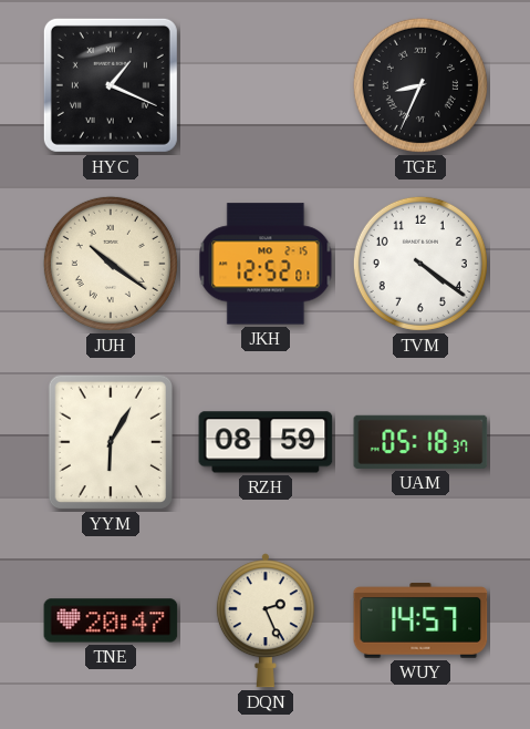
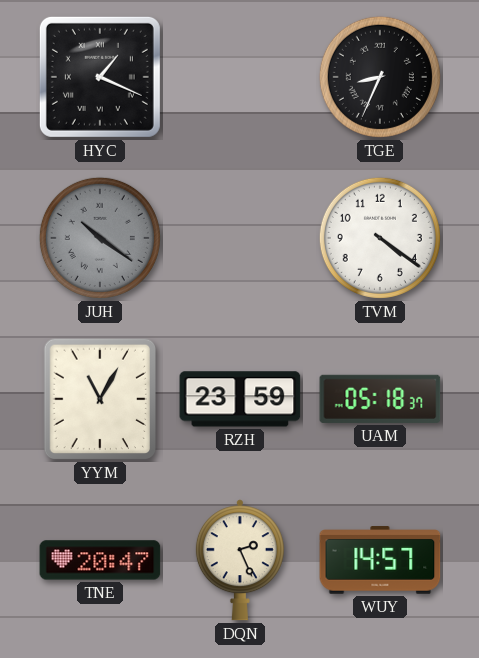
JUH dial: cream -> grey
JKH: 12:52 -> none
YYM: 6:05 -> 11:05
RZH: 08:59 -> 23:59
